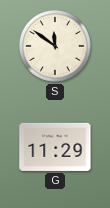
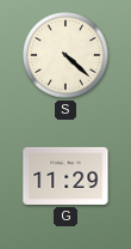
S: 11:51 -> 4:22
